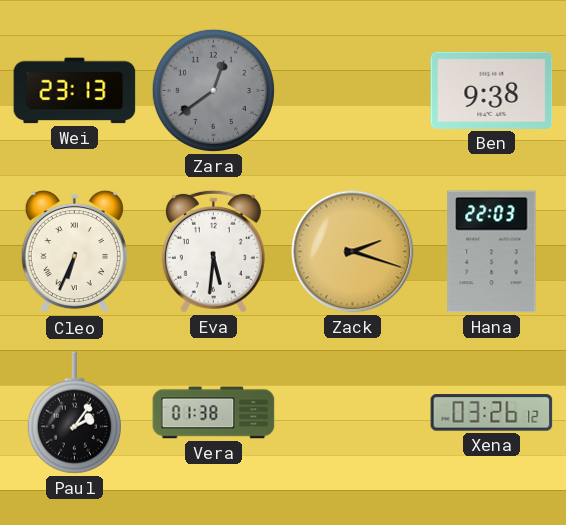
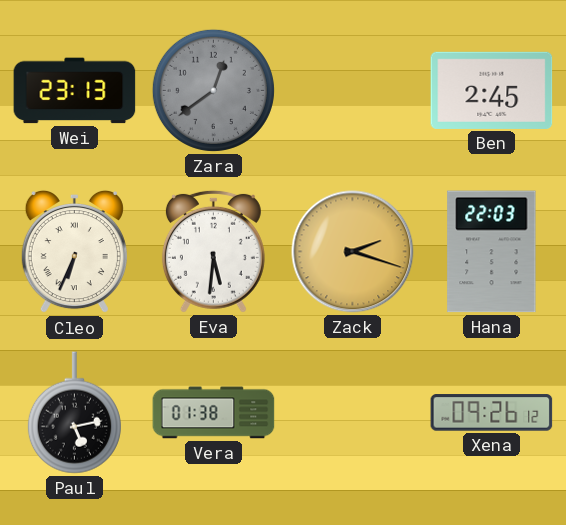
Ben: 9:38 -> 2:45
Paul: 2:06 -> 5:13
Xena: 03:26 -> 09:26
